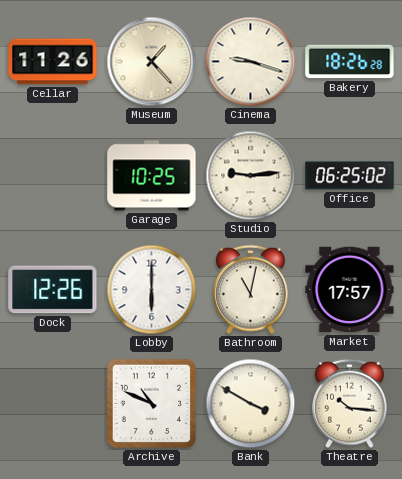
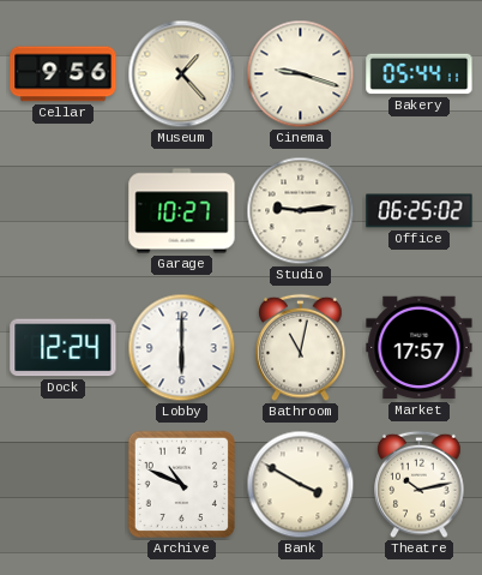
Cellar: 11:26 -> 9:56
Bakery: 18:26 -> 05:44
Garage: 10:25 -> 10:27
Dock: 12:26 -> 12:24
Theatre: 10:16 -> 10:13
